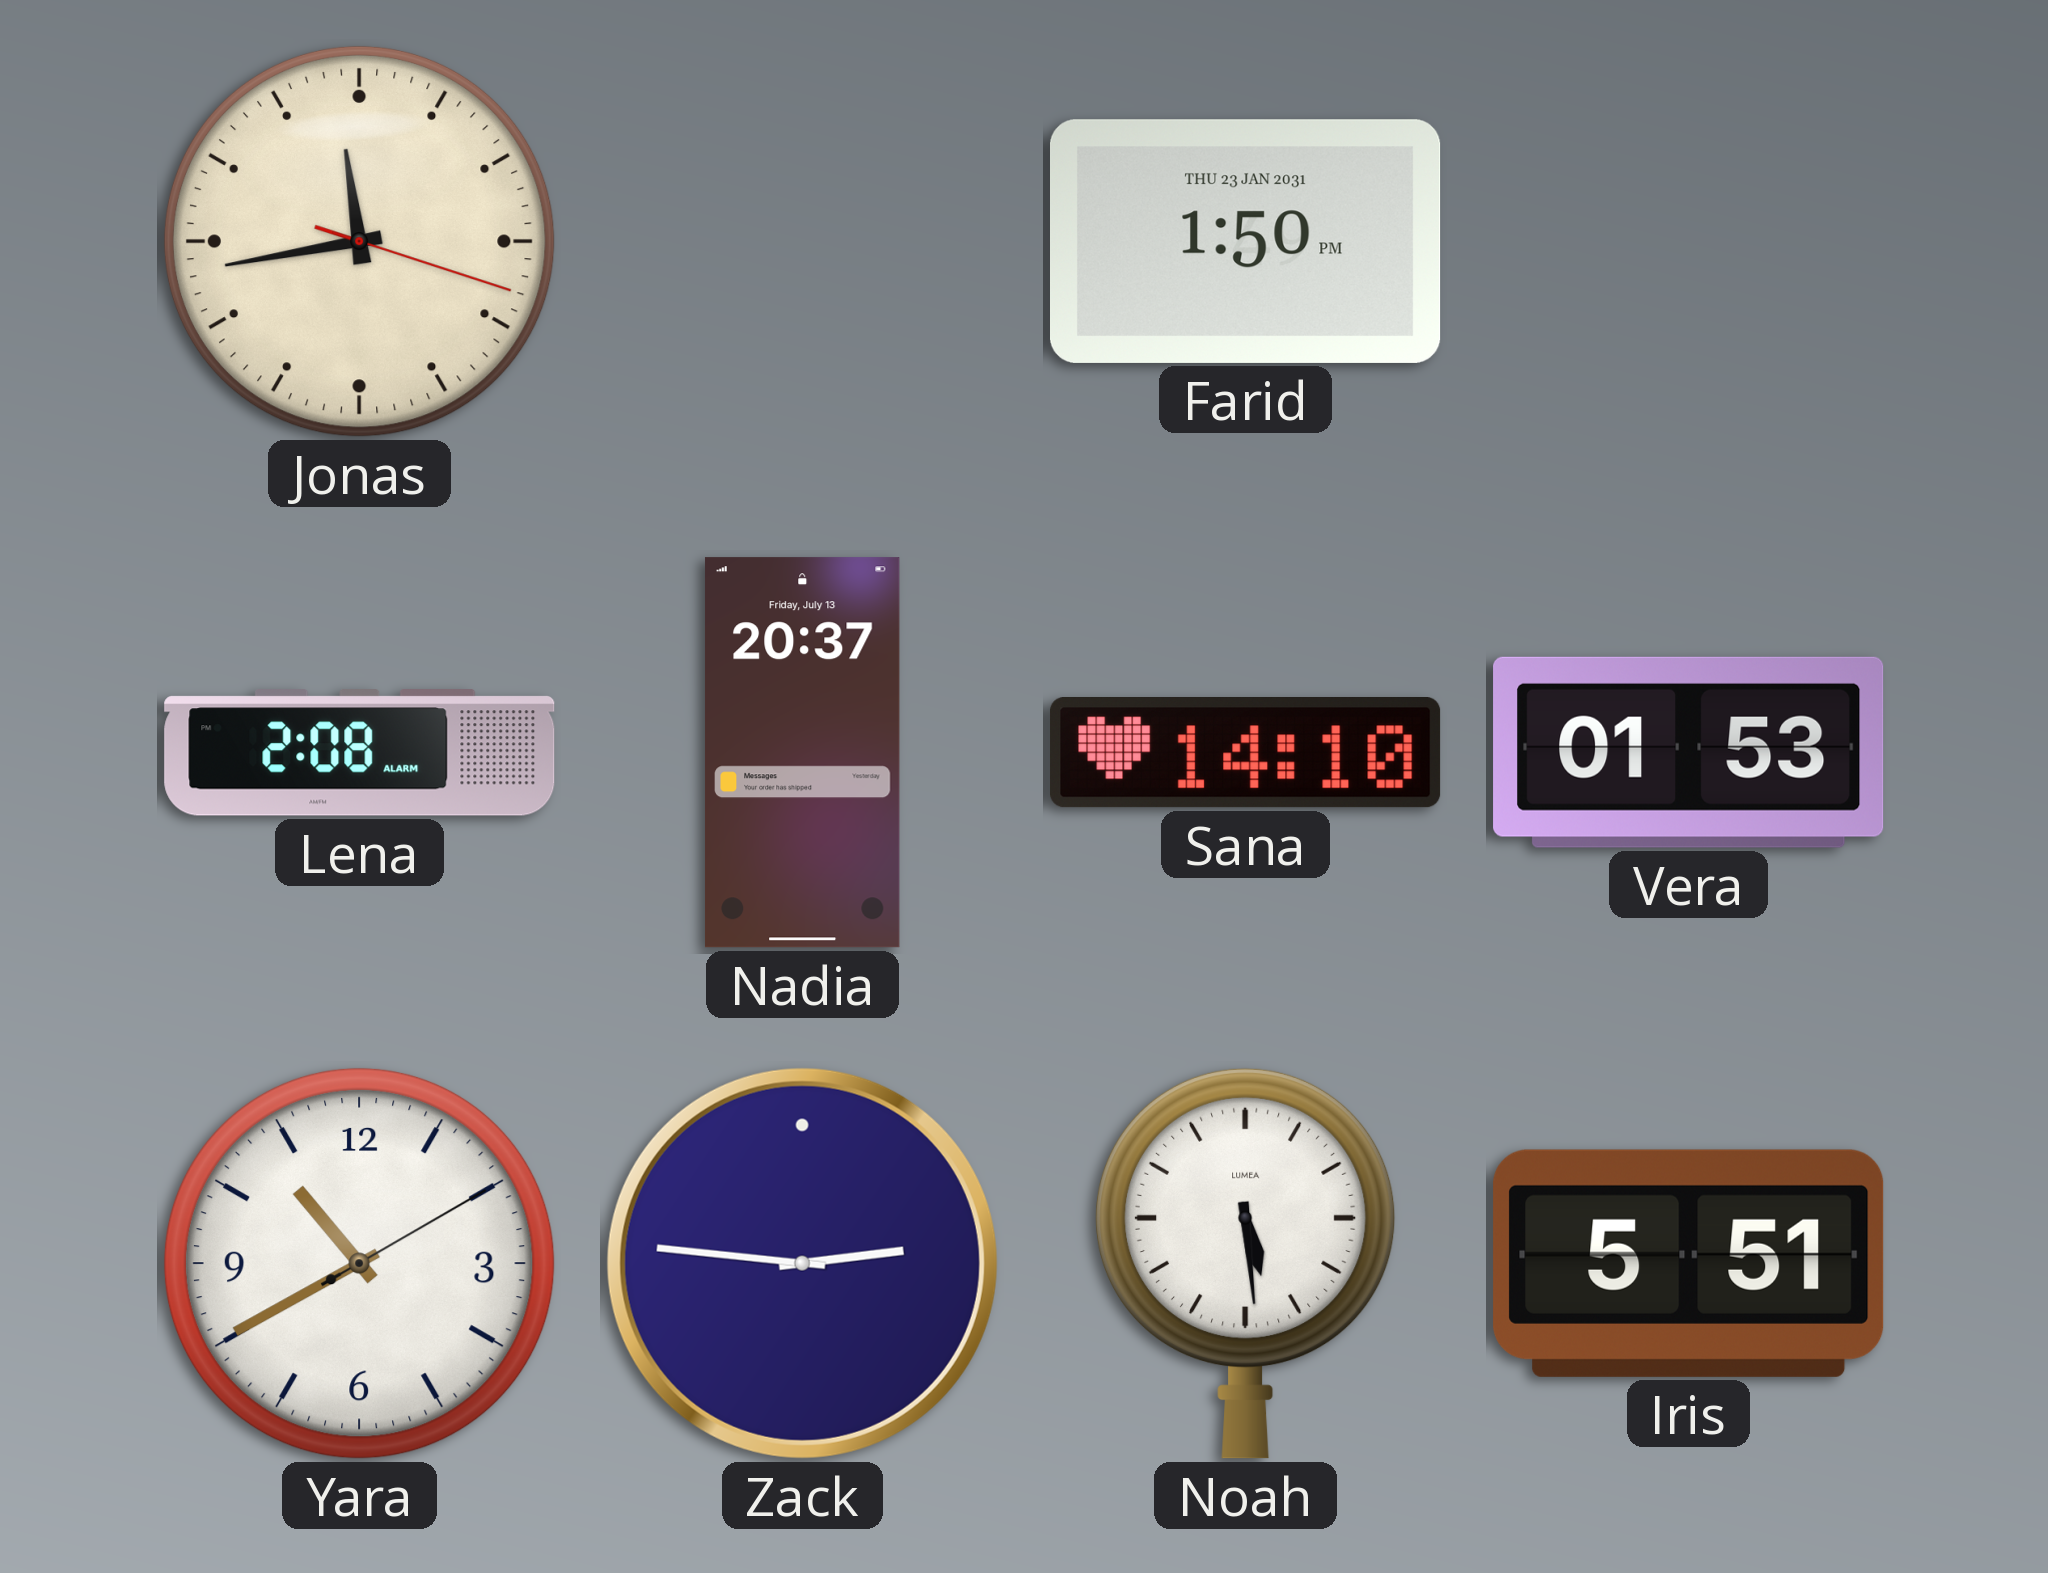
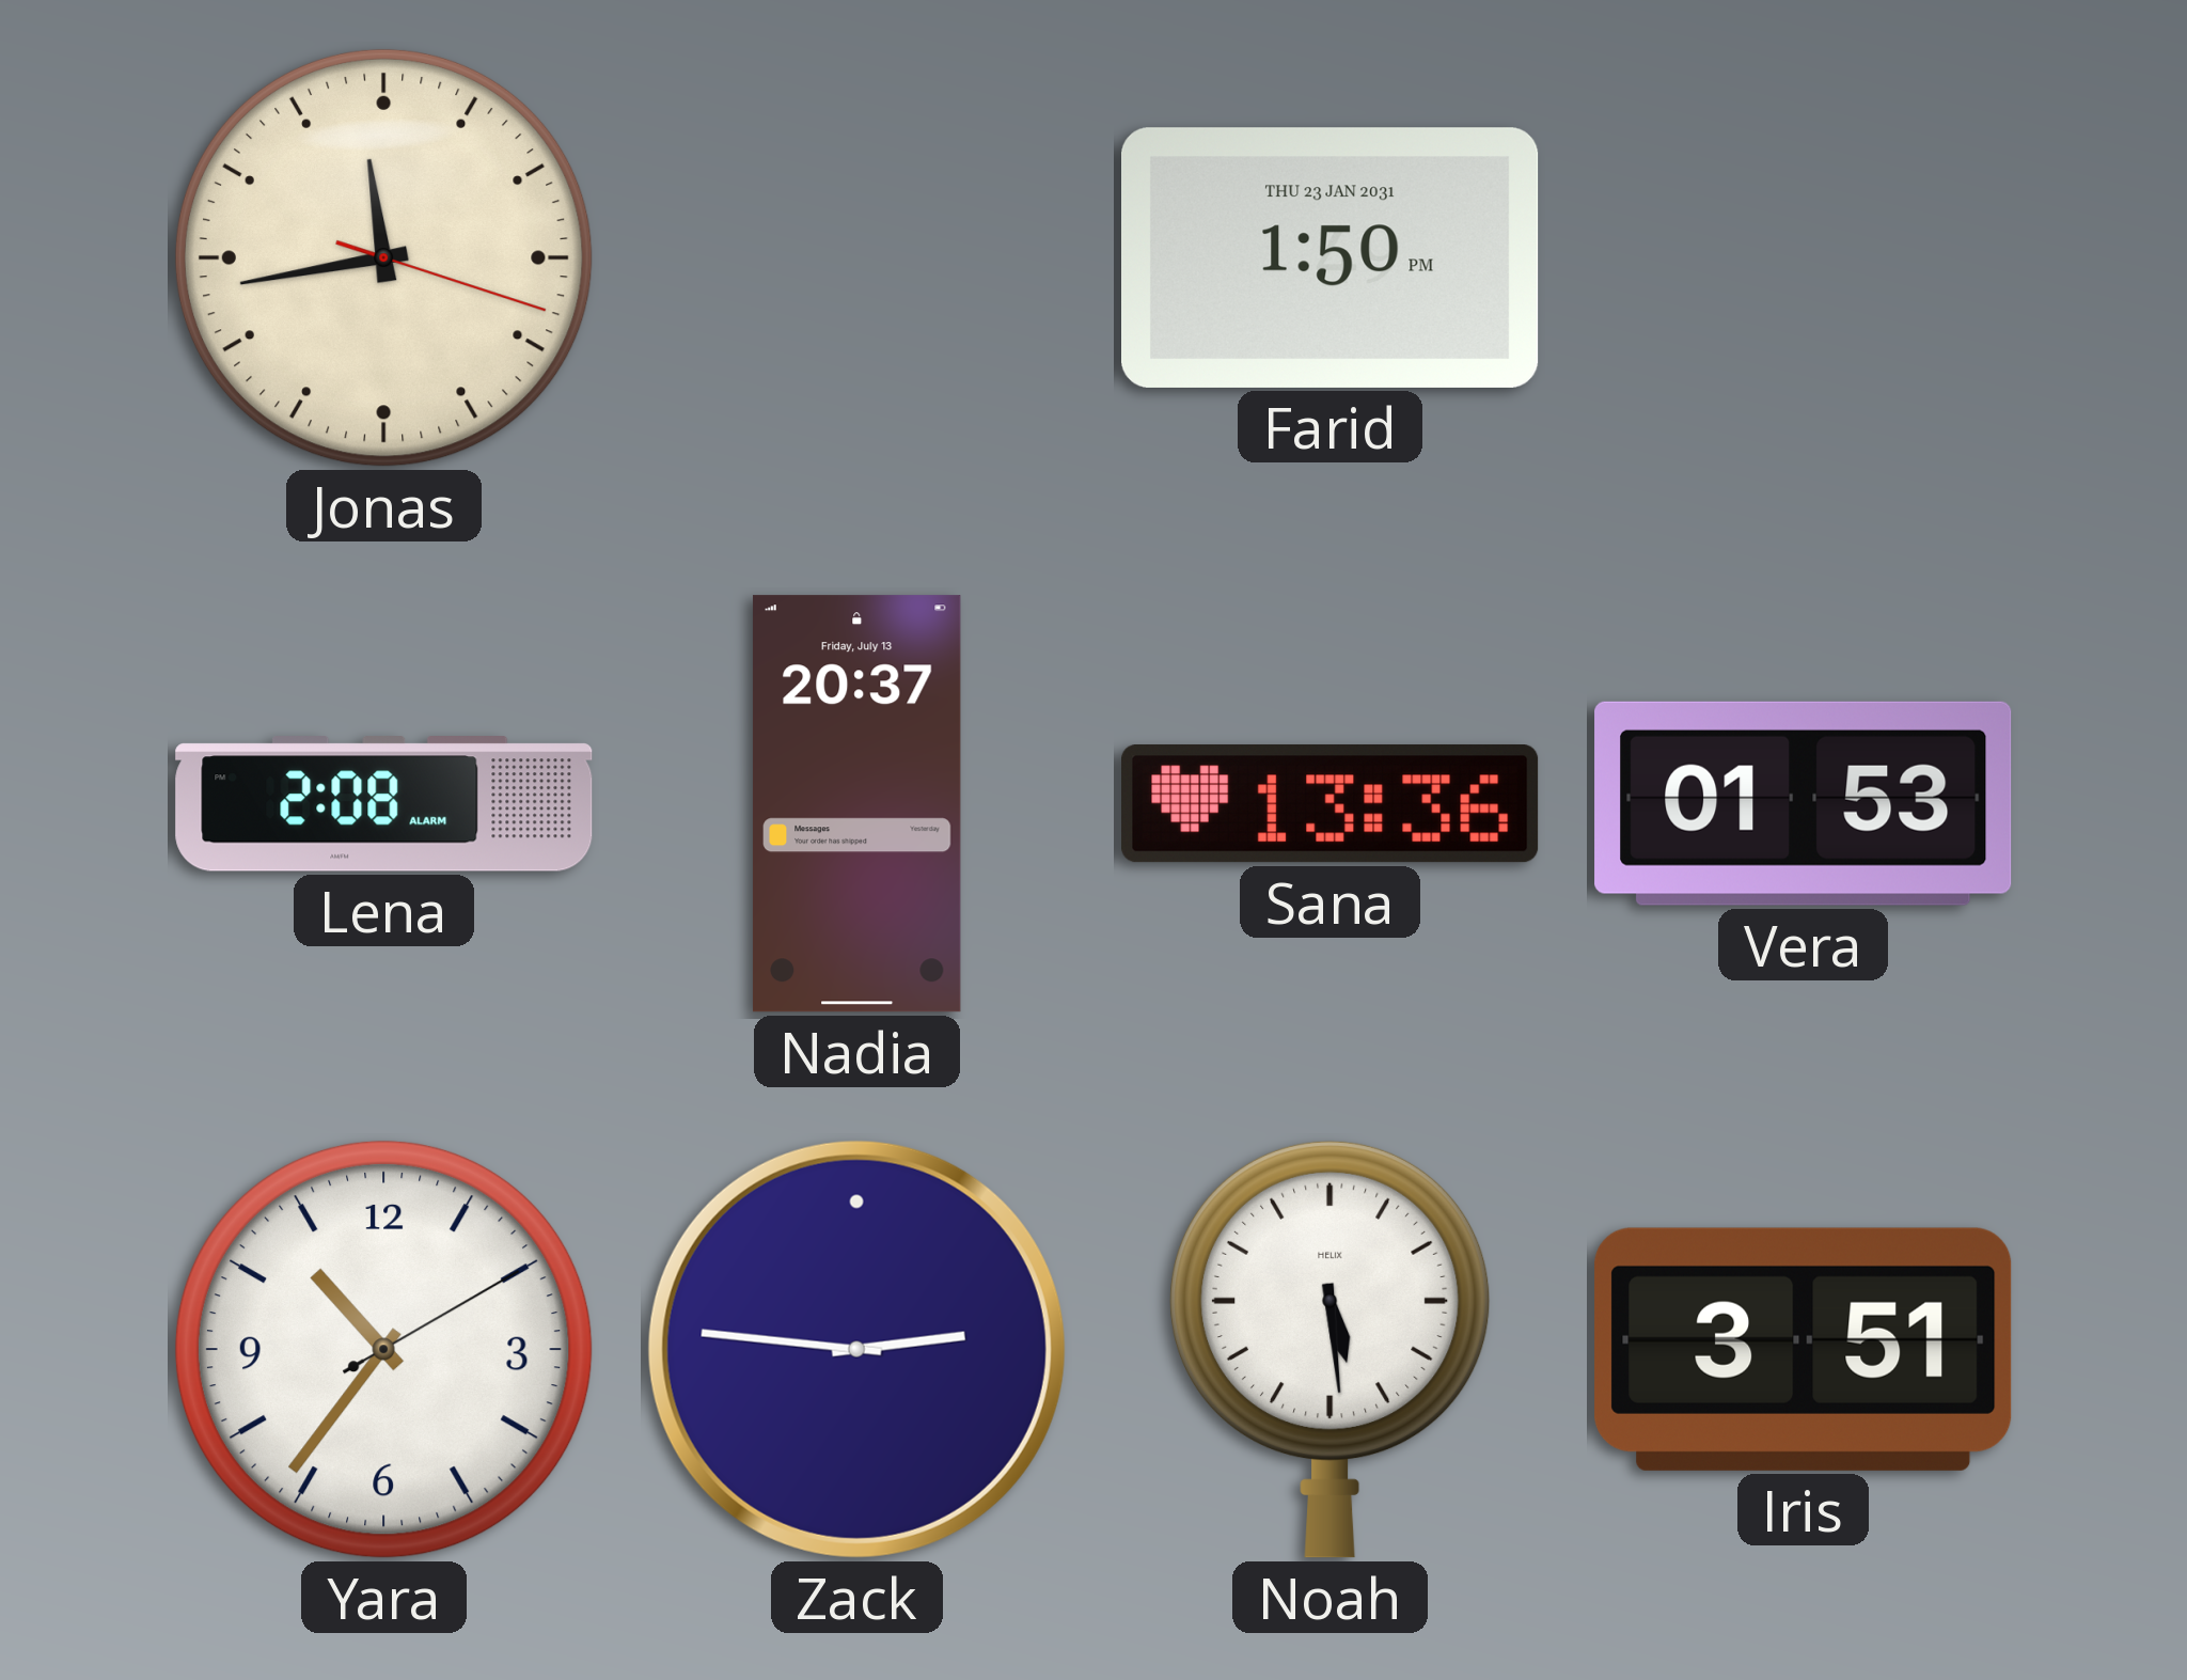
Sana: 14:10 -> 13:36
Yara: 10:40 -> 10:36
Noah brand: LUMEA -> HELIX
Iris: 5:51 -> 3:51
